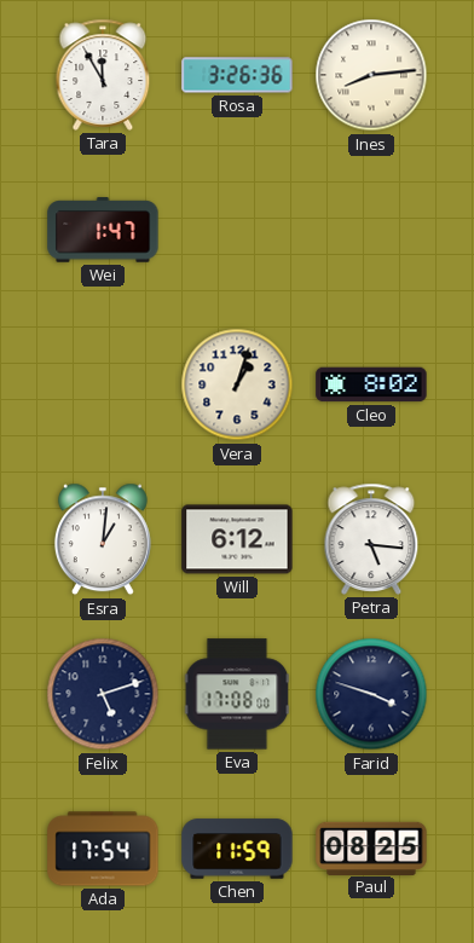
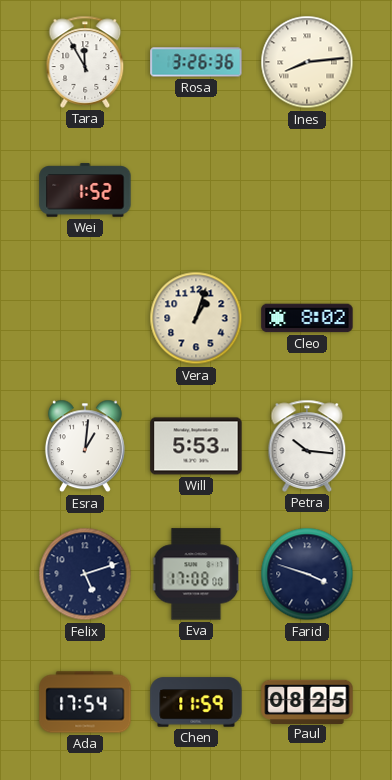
Wei: 1:47 -> 1:52
Will: 6:12 -> 5:53
Petra: 5:16 -> 10:16
